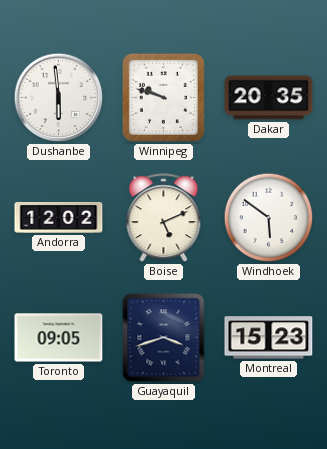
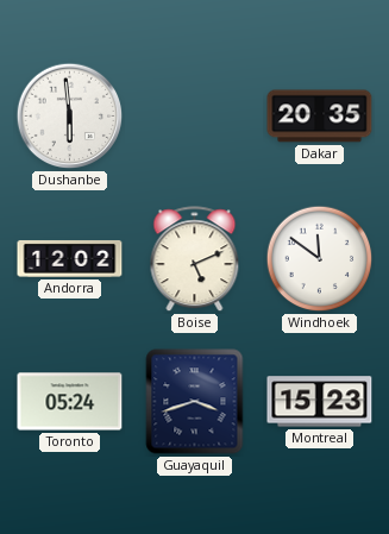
Winnipeg: 9:48 -> none
Windhoek: 5:51 -> 11:51
Toronto: 09:05 -> 05:24
